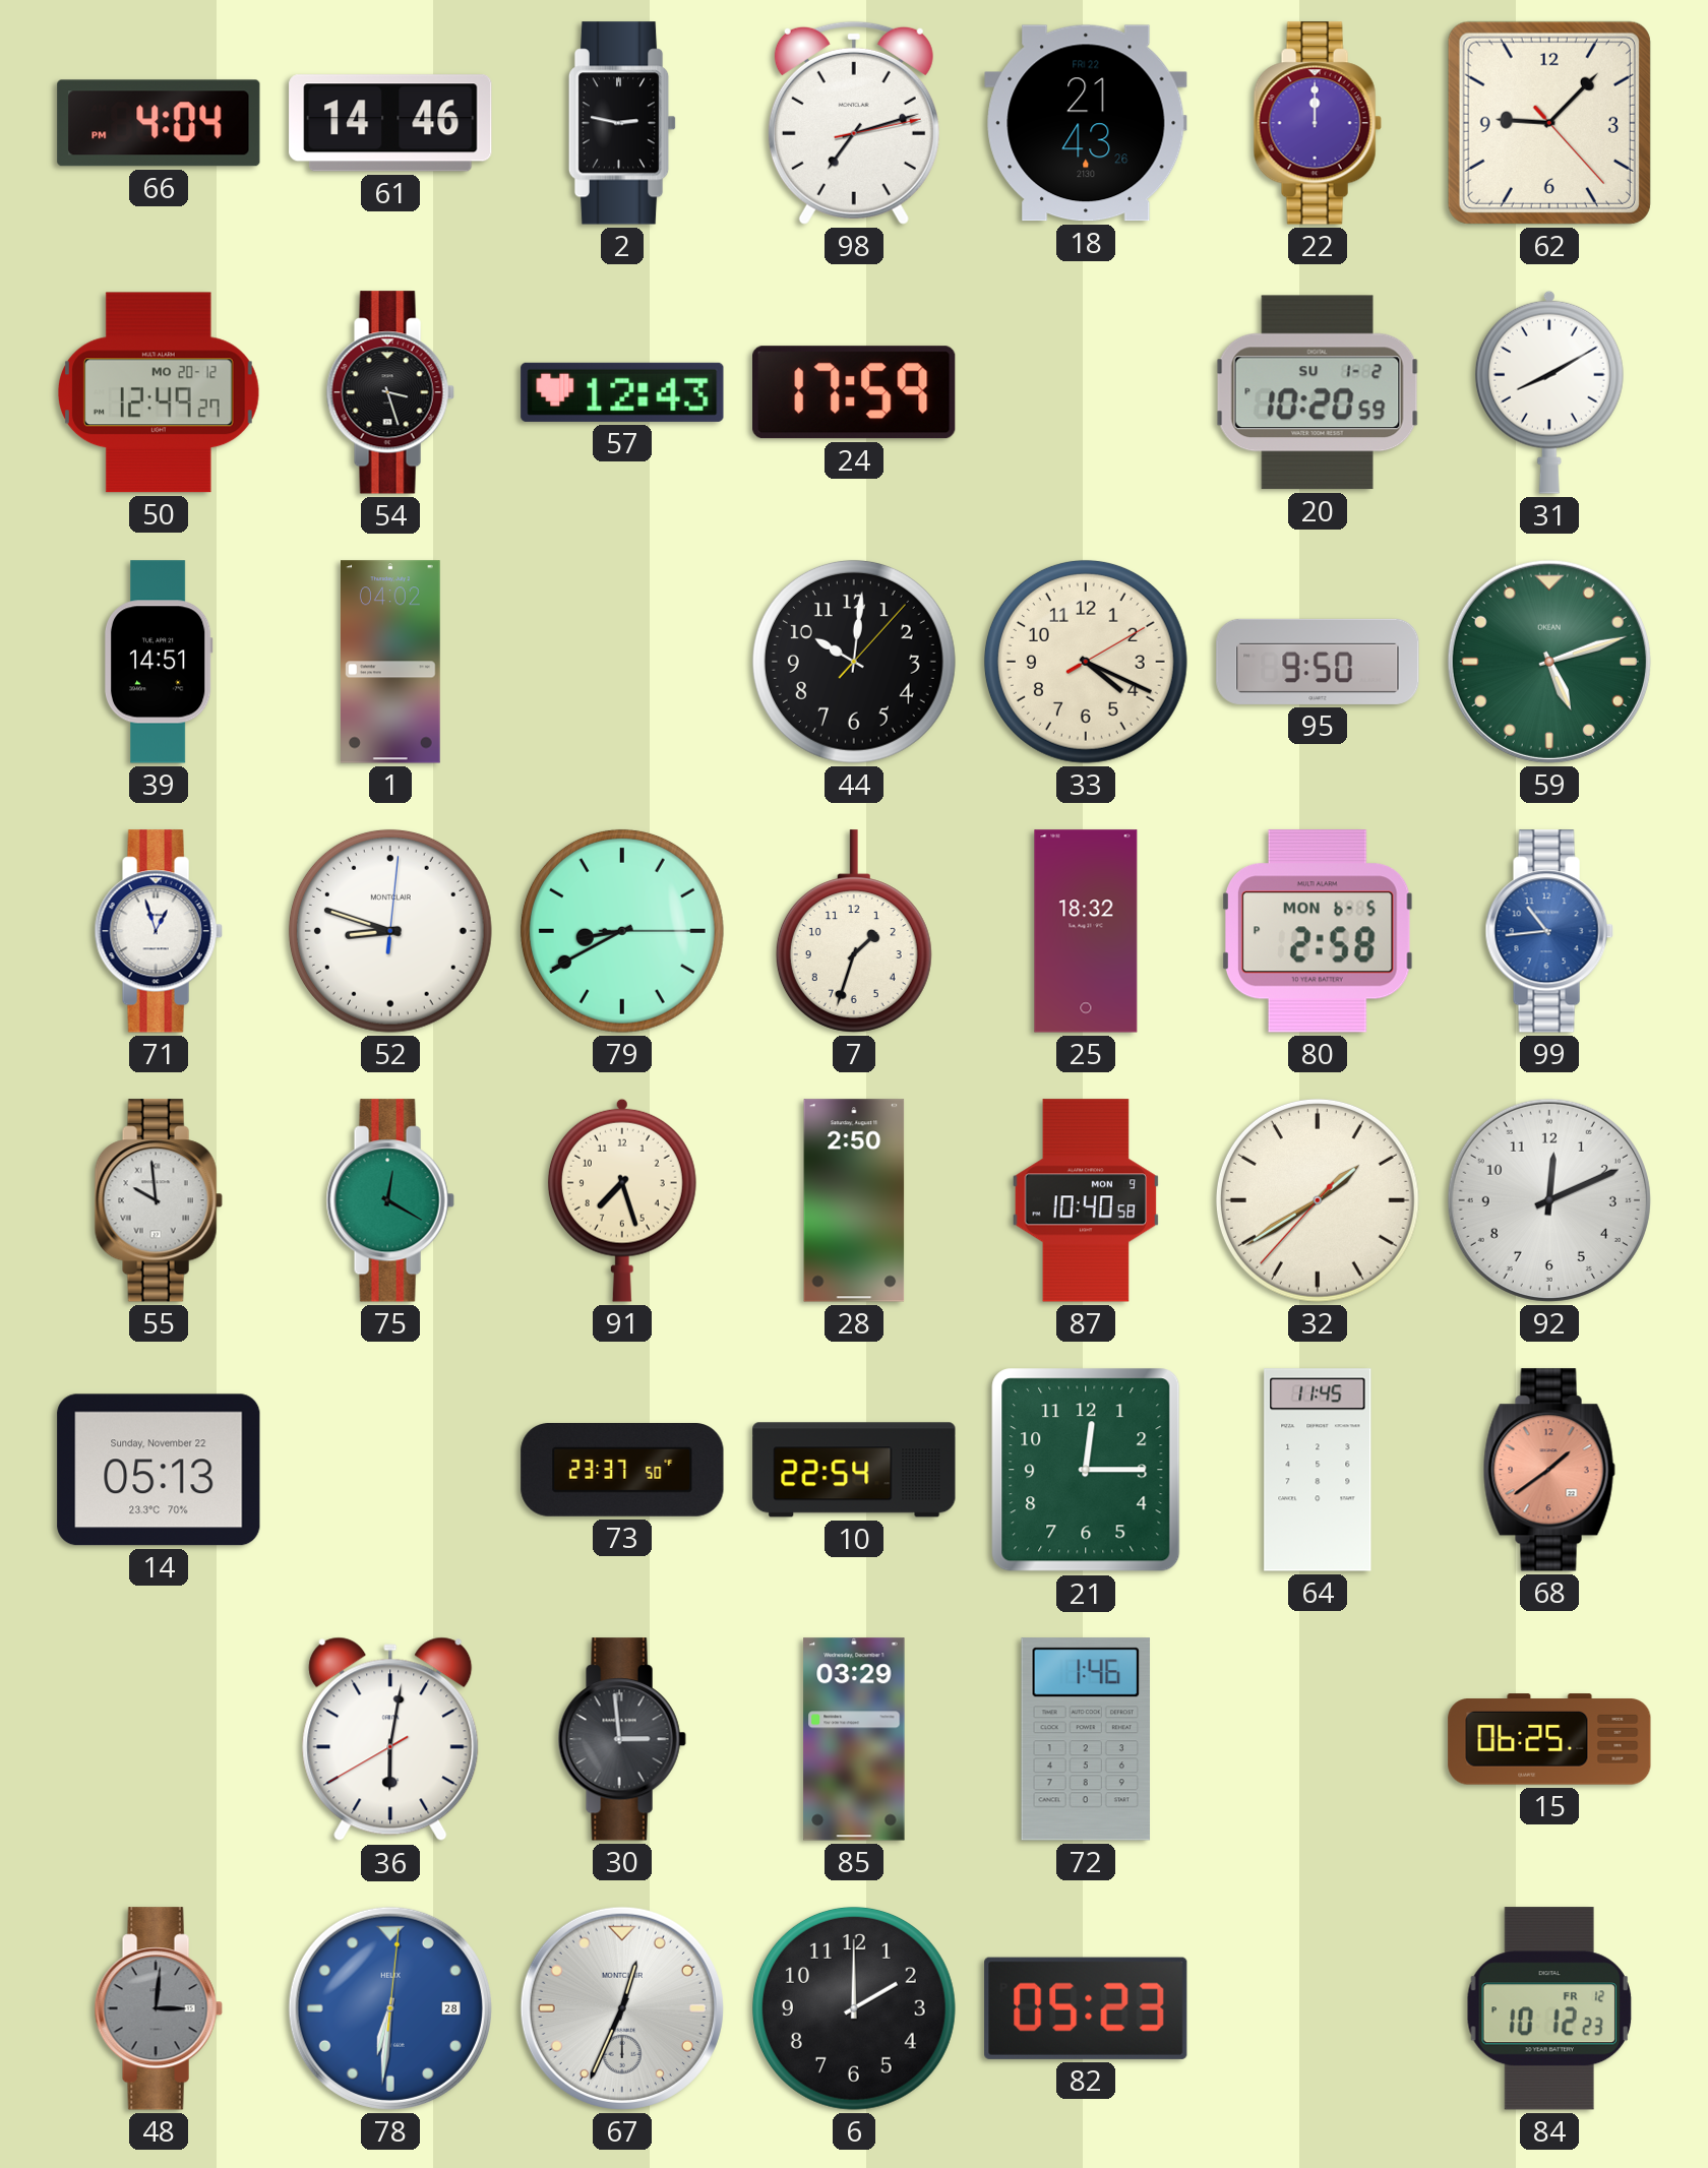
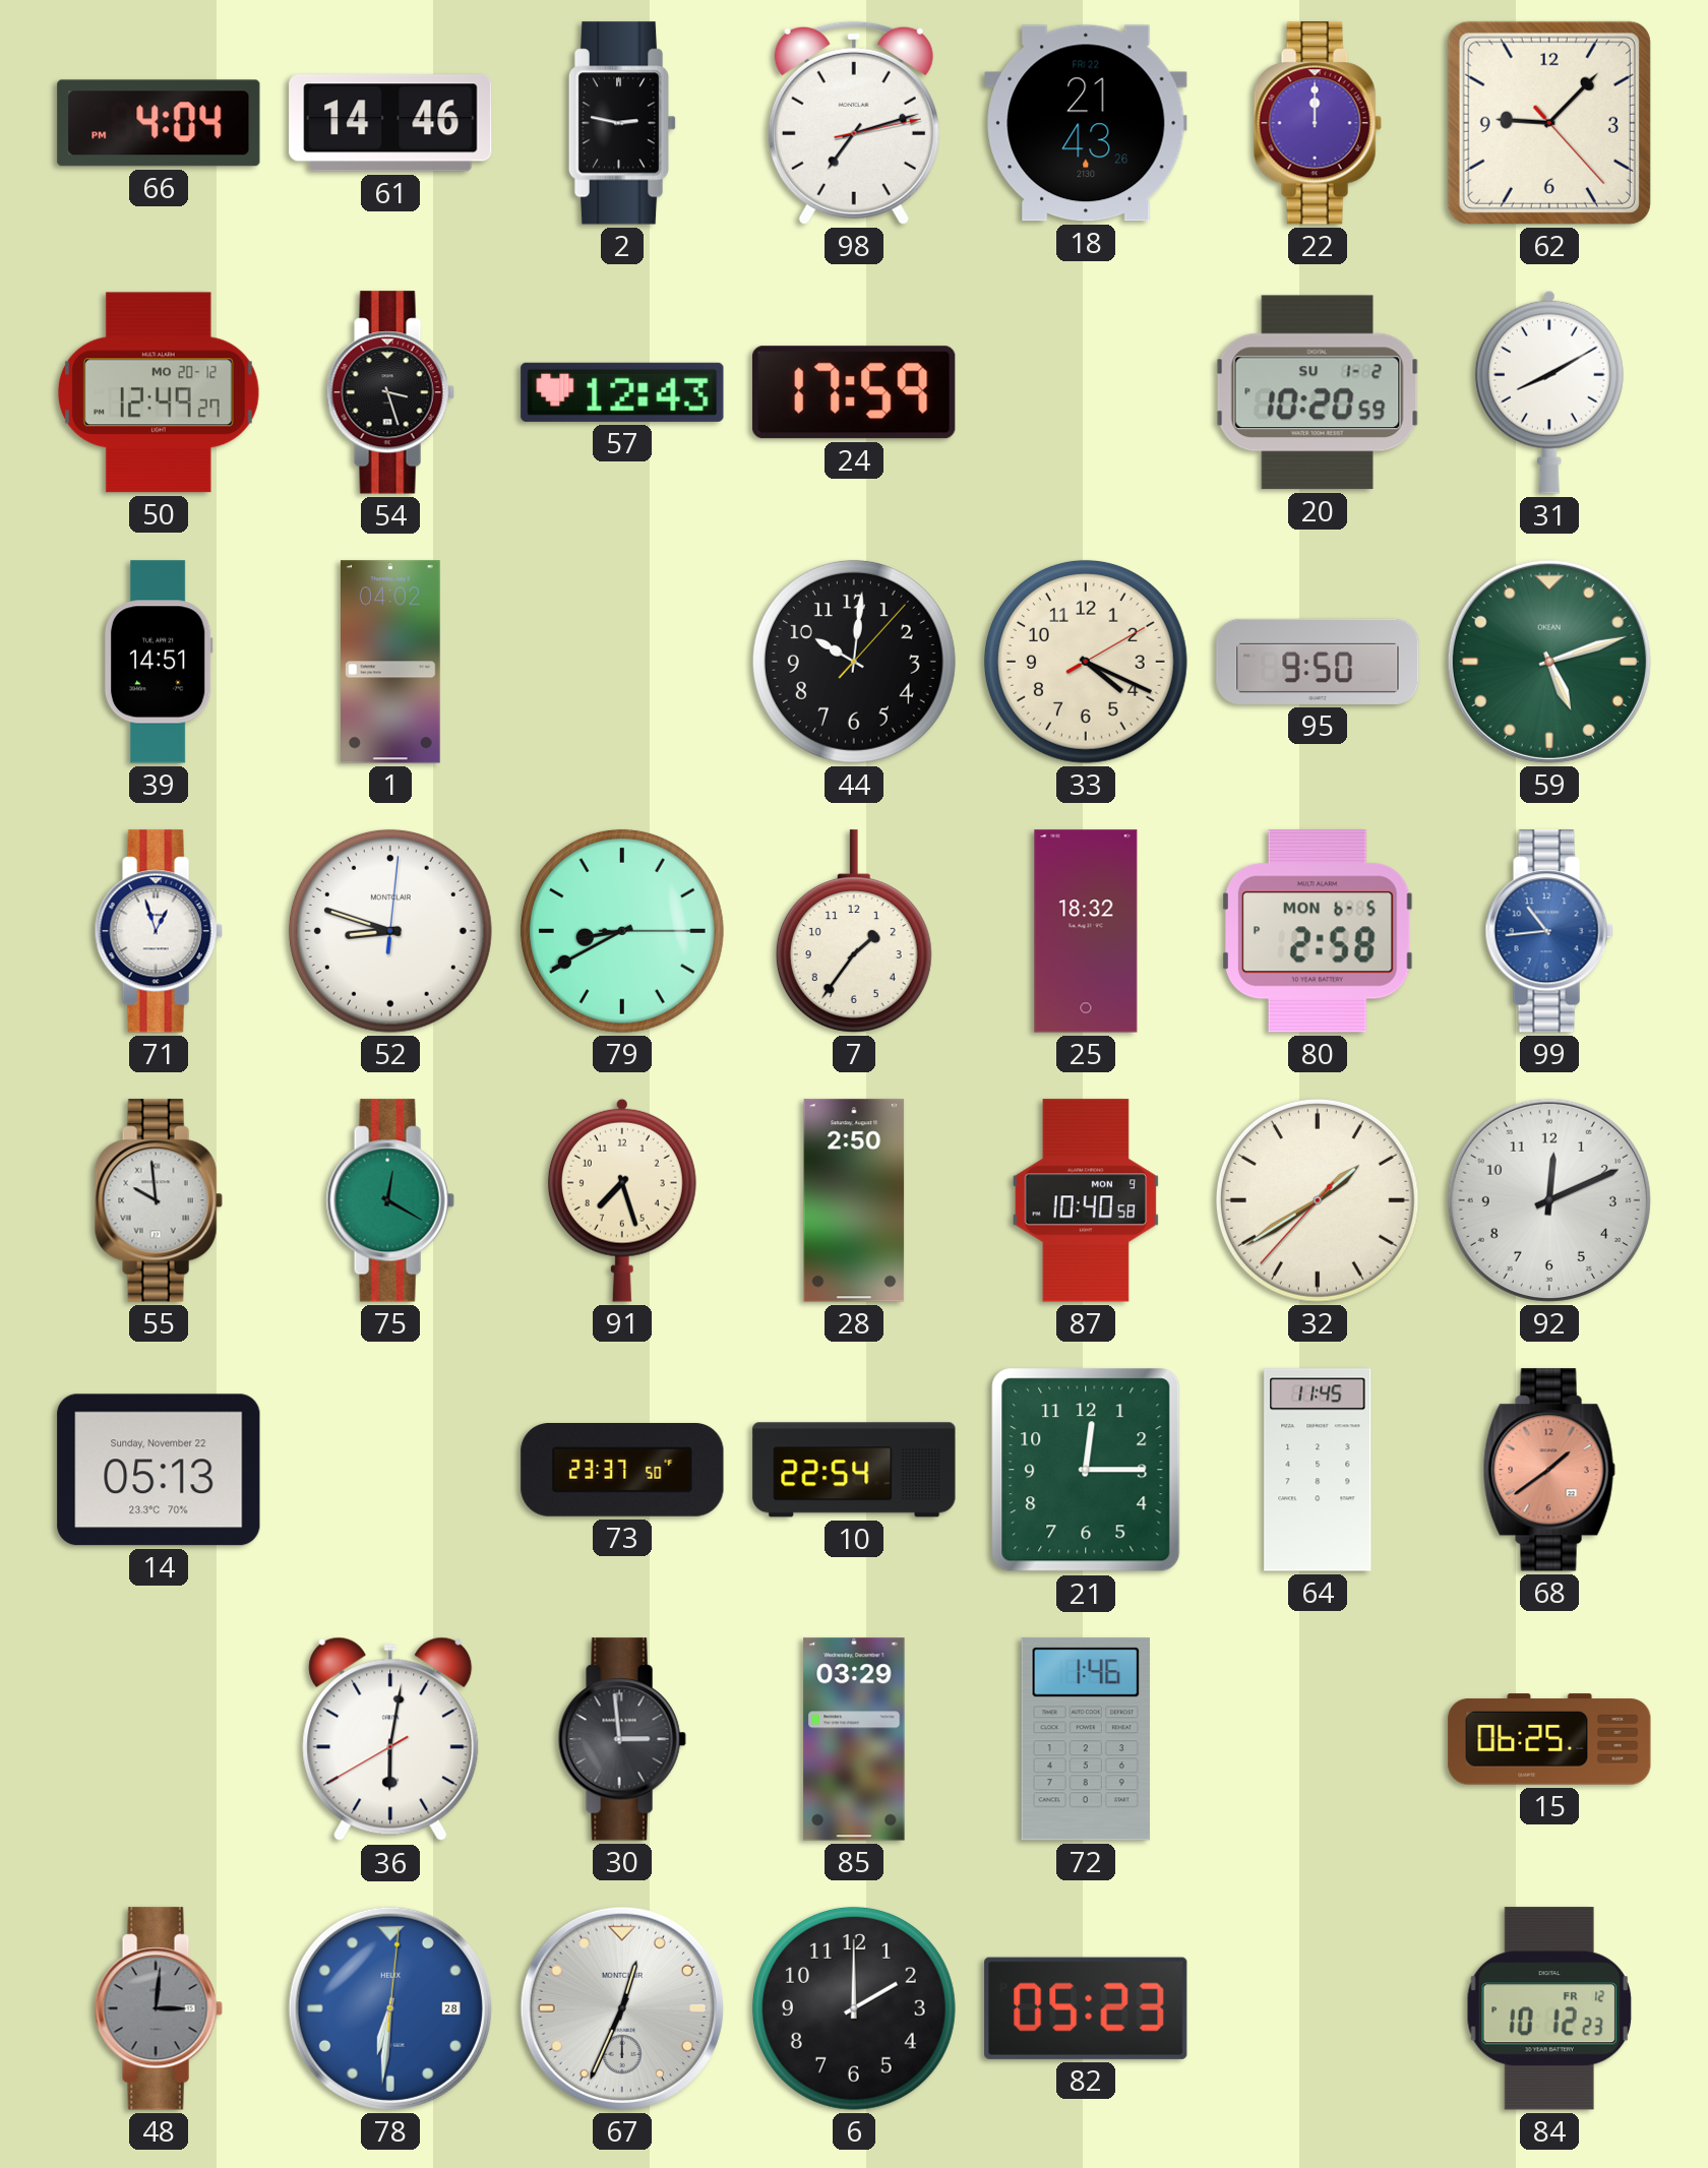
7: 1:33 -> 1:36
